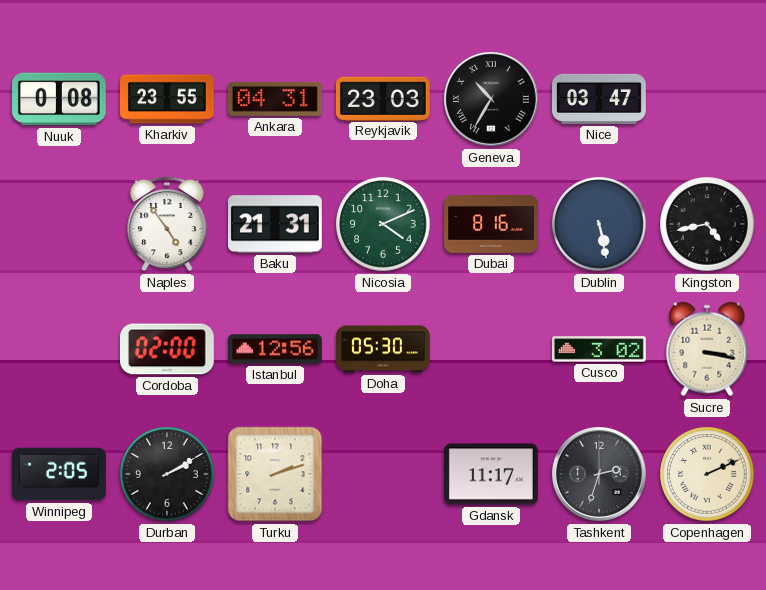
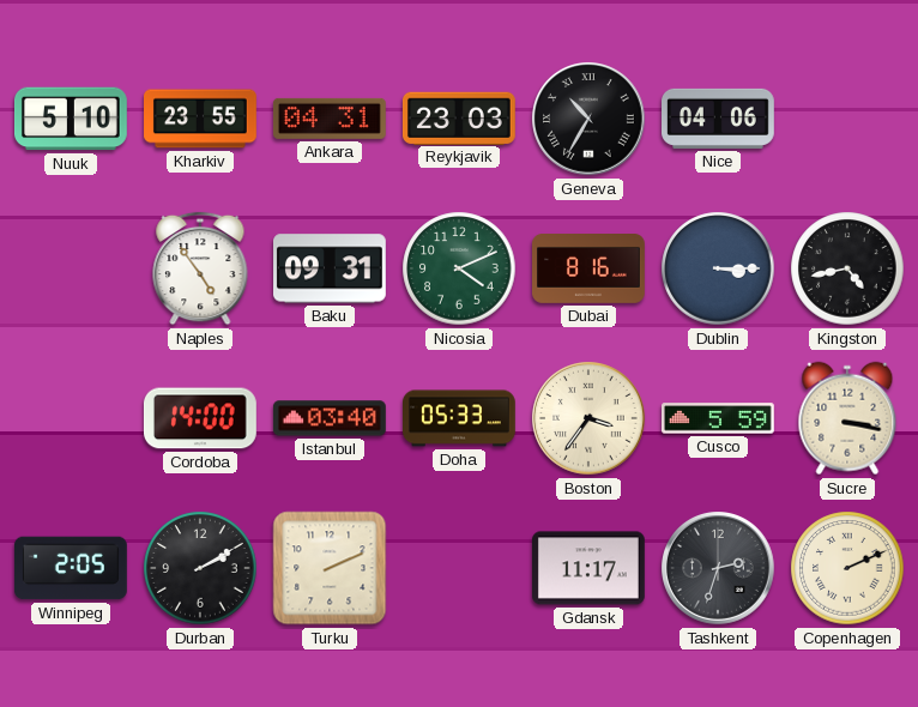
Nuuk: 0:08 -> 5:10
Nice: 03:47 -> 04:06
Baku: 21:31 -> 09:31
Dublin: 5:28 -> 3:15
Cordoba: 02:00 -> 14:00
Istanbul: 12:56 -> 03:40
Doha: 05:30 -> 05:33
Boston: none -> 3:36
Cusco: 3:02 -> 5:59
Turku: 2:12 -> 2:11
